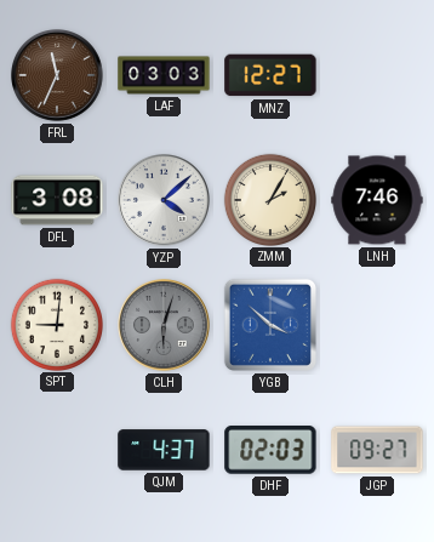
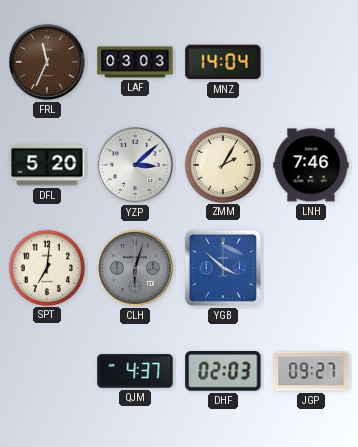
MNZ: 12:27 -> 14:04
DFL: 3:08 -> 5:20
YZP: 4:08 -> 3:08
SPT: 9:01 -> 7:01
